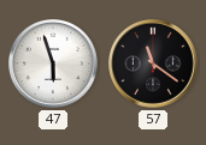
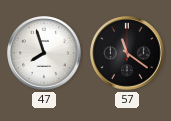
47: 5:57 -> 7:57
